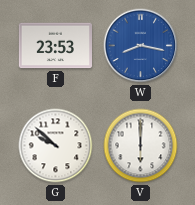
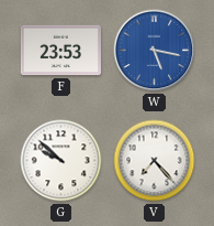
W: 8:17 -> 5:17
V: 6:00 -> 7:23
